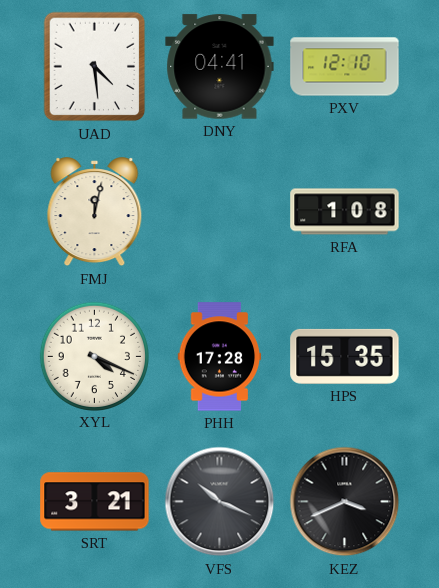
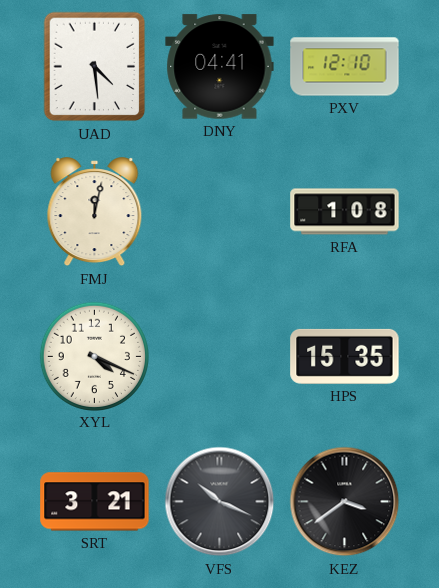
PHH: 17:28 -> none
KEZ: 3:41 -> 3:39
